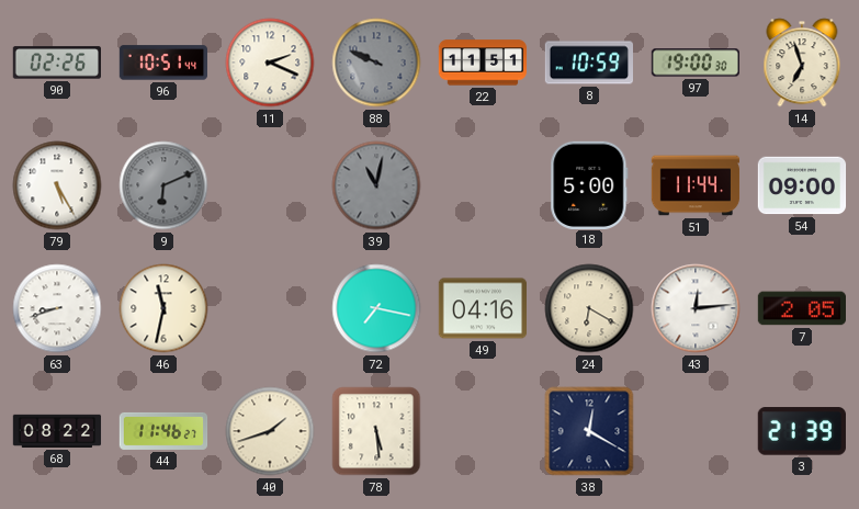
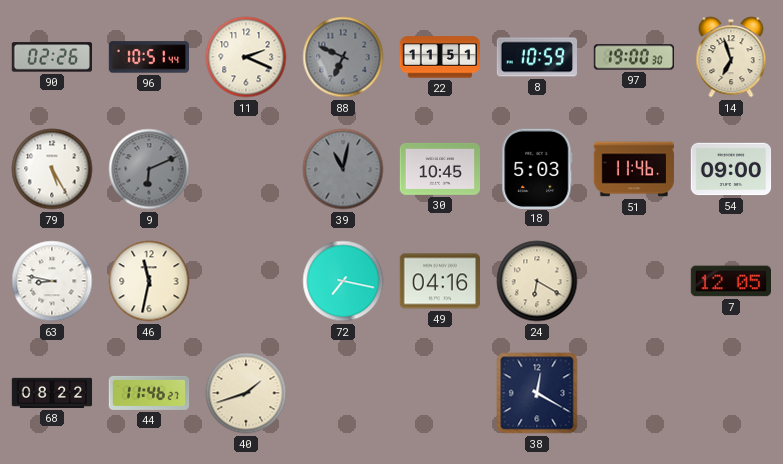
88: 9:49 -> 6:49
30: none -> 10:45
18: 5:00 -> 5:03
51: 11:44 -> 11:46
63: 8:42 -> 8:47
43: 12:14 -> none
7: 2:05 -> 12:05
78: 5:29 -> none
3: 21:39 -> none
